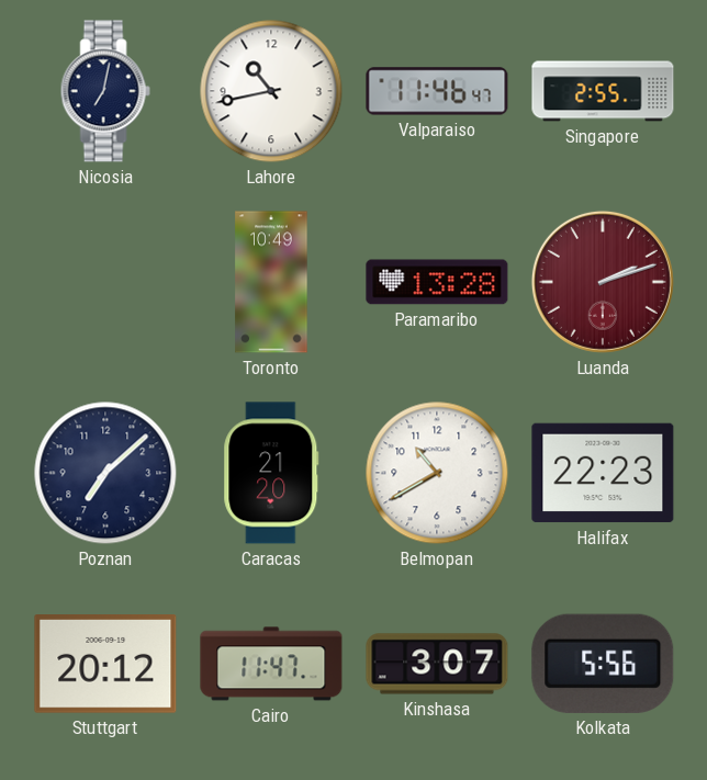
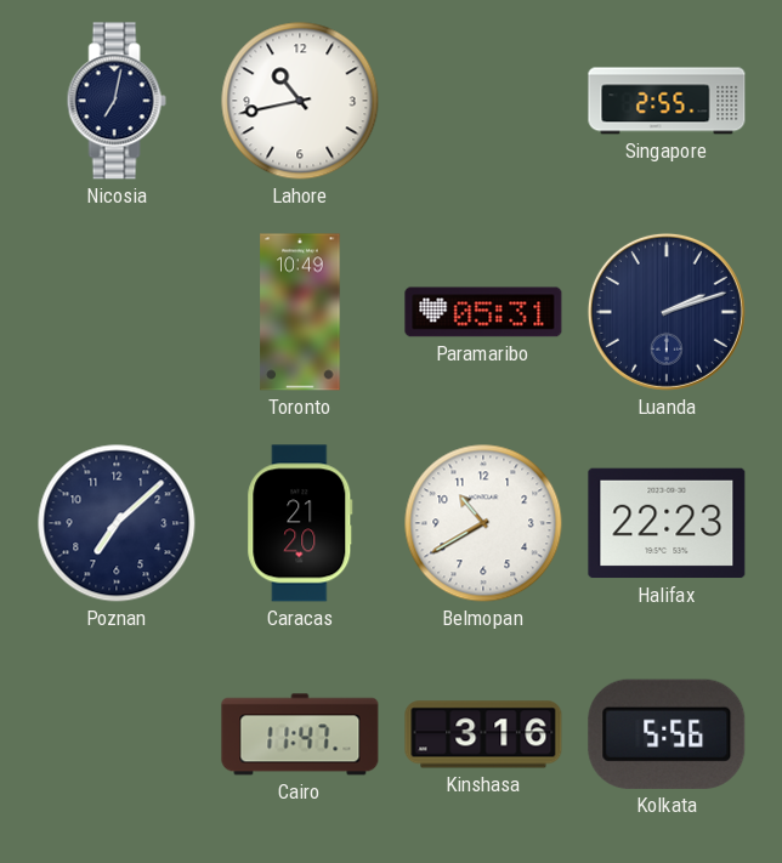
Valparaiso: 11:46 -> none
Paramaribo: 13:28 -> 05:31
Luanda dial: burgundy -> navy
Stuttgart: 20:12 -> none
Kinshasa: 3:07 -> 3:16
